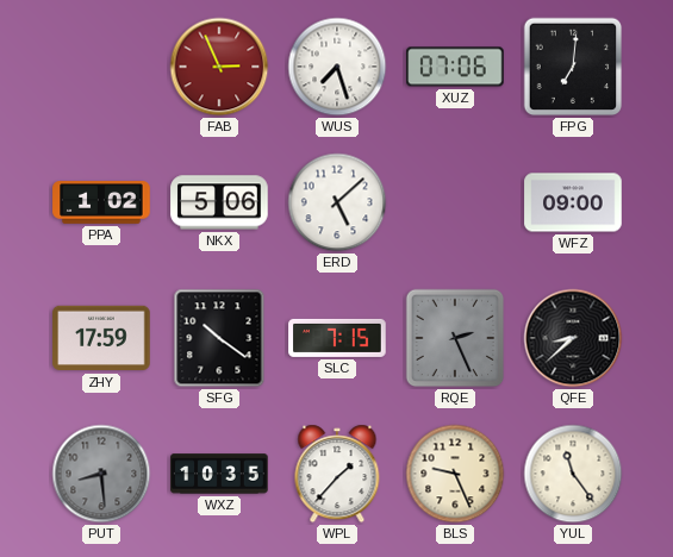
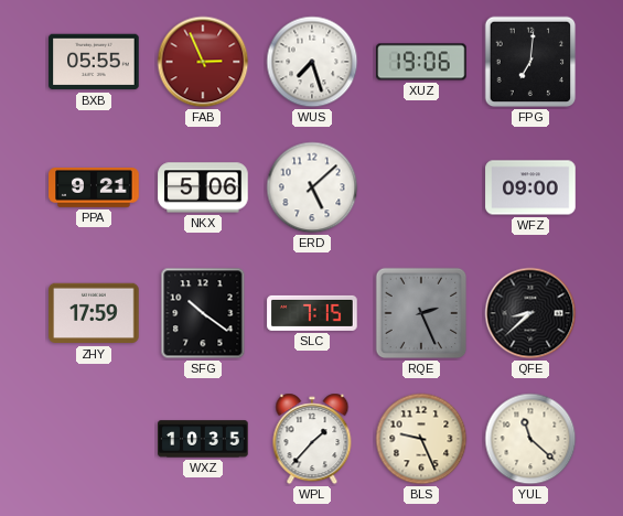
BXB: none -> 05:55
XUZ: 07:06 -> 19:06
PPA: 1:02 -> 9:21
PUT: 8:29 -> none
YUL: 11:24 -> 11:22
